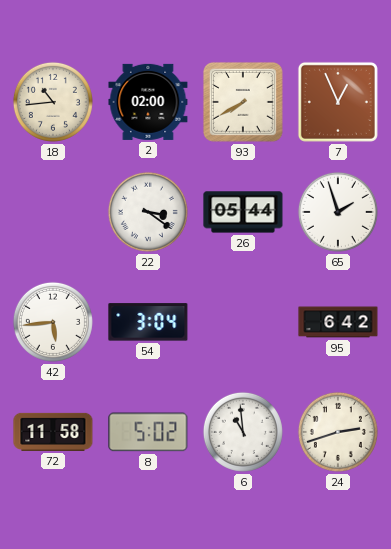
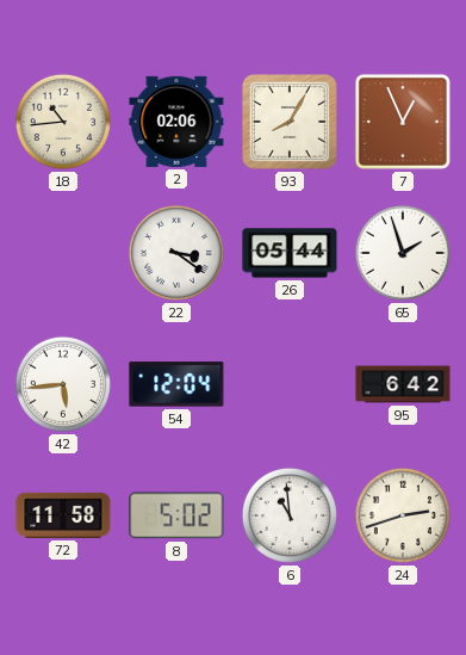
2: 02:00 -> 02:06
93: 7:40 -> 8:05
54: 3:04 -> 12:04
